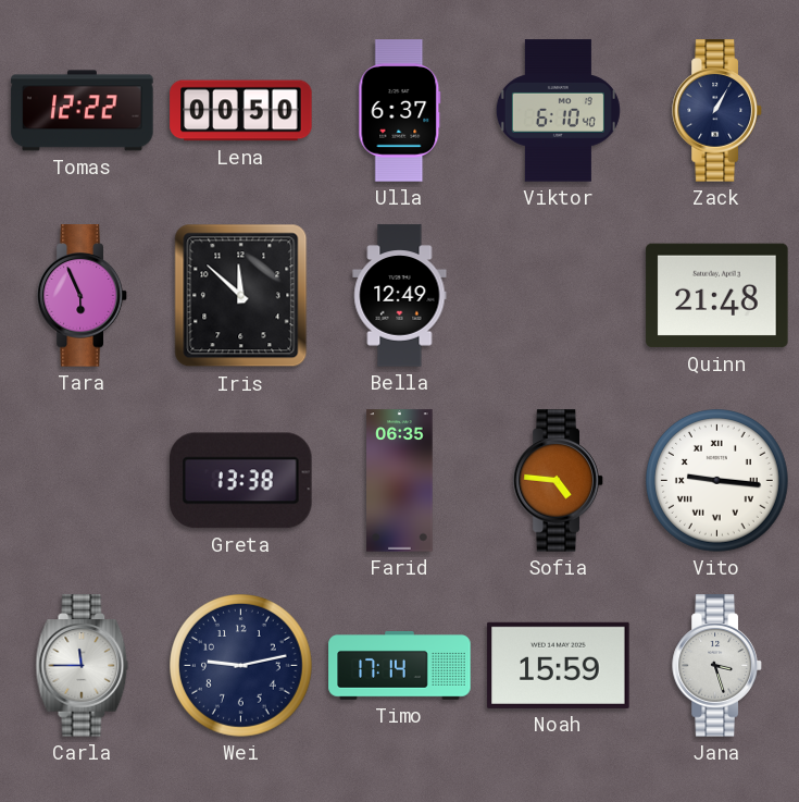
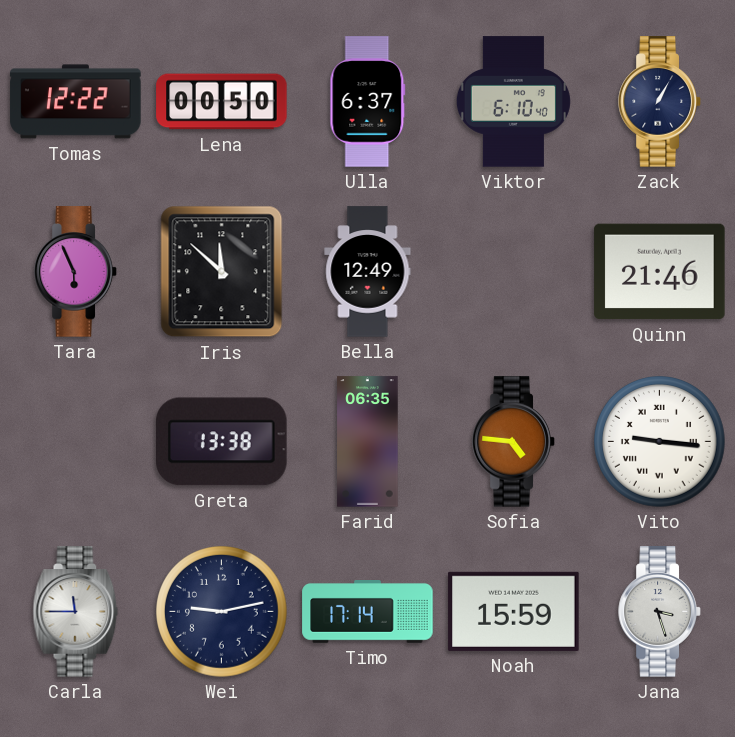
Quinn: 21:48 -> 21:46
